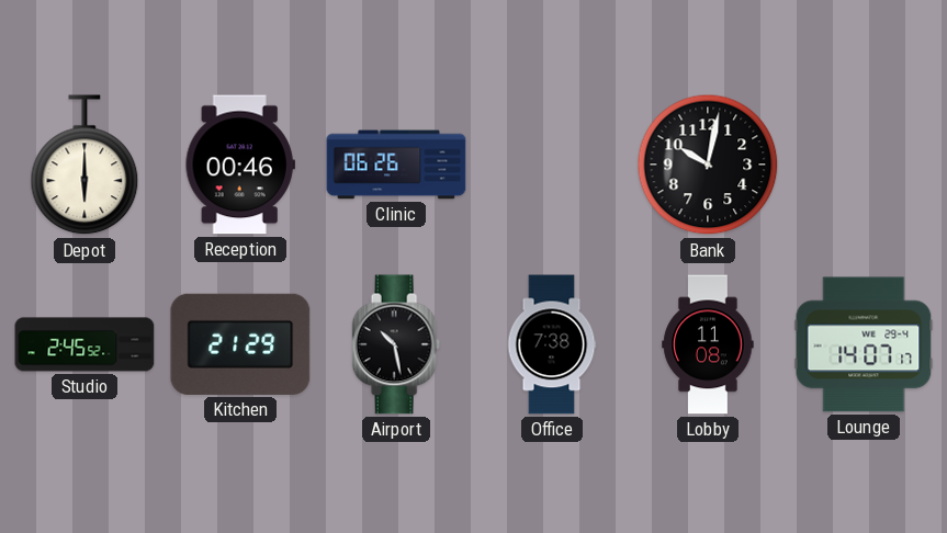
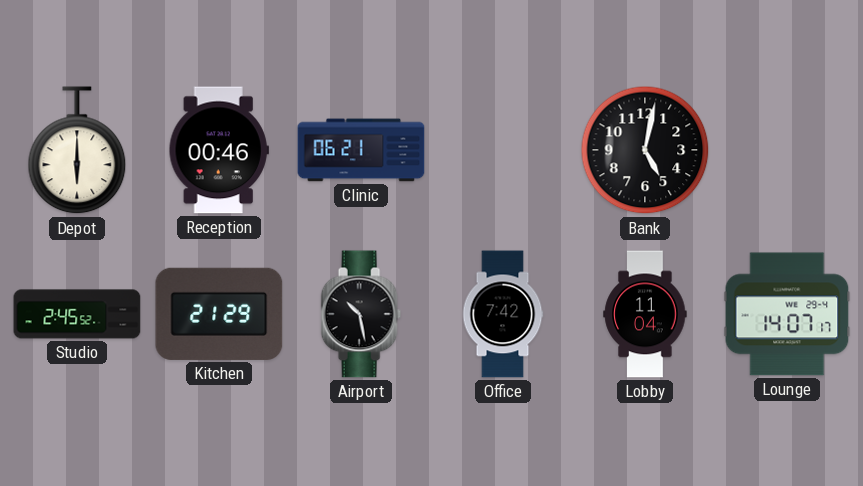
Clinic: 06:26 -> 06:21
Bank: 10:02 -> 5:02
Office: 7:38 -> 7:42
Lobby: 11:08 -> 11:04
